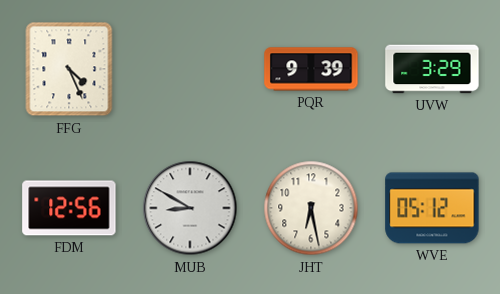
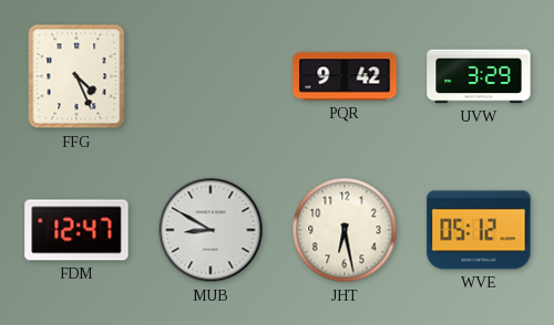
PQR: 9:39 -> 9:42
FDM: 12:56 -> 12:47
